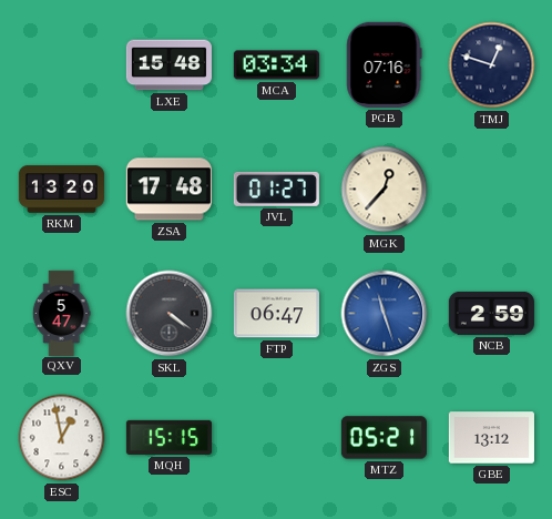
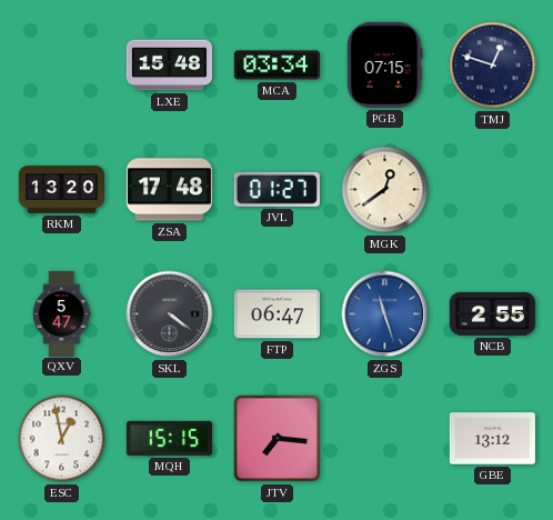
PGB: 07:16 -> 07:15
MGK: 12:37 -> 12:39
NCB: 2:59 -> 2:55
JTV: none -> 7:16
MTZ: 05:21 -> none
